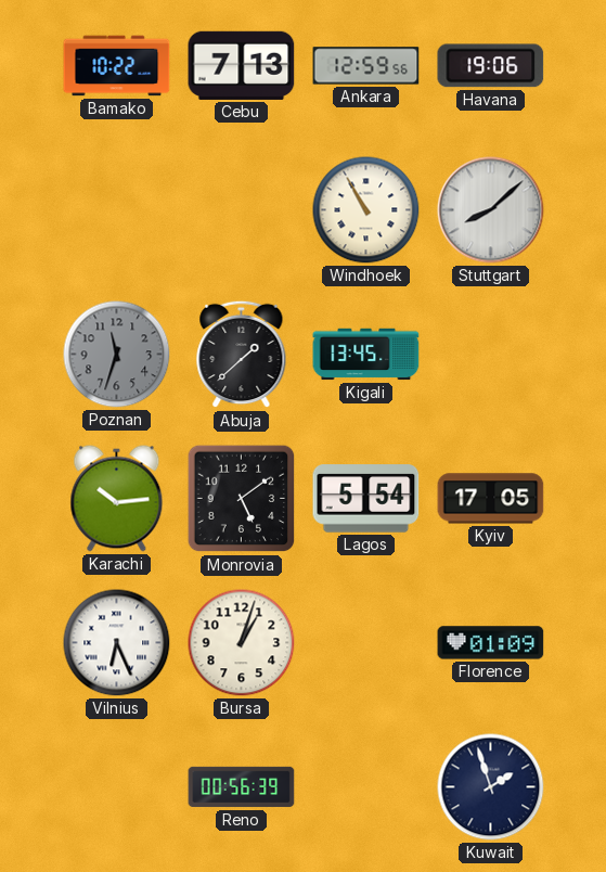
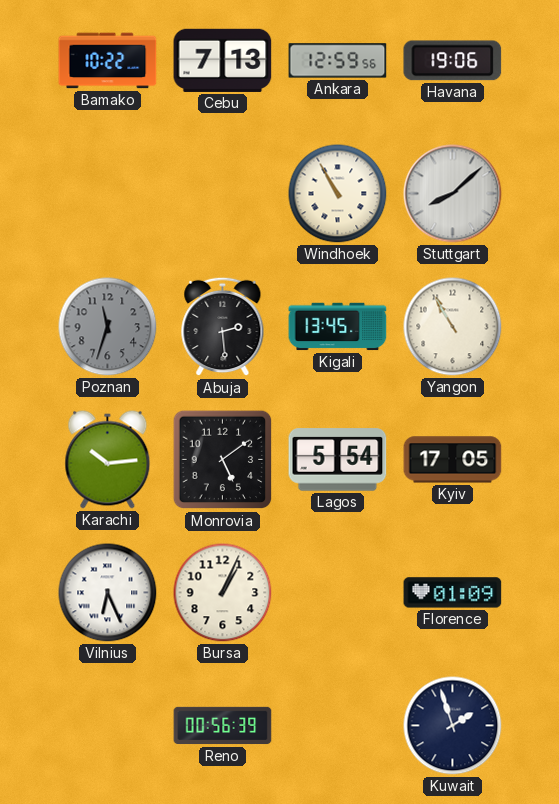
Abuja: 1:38 -> 2:29
Yangon: none -> 10:55
Bursa: 1:03 -> 1:04
